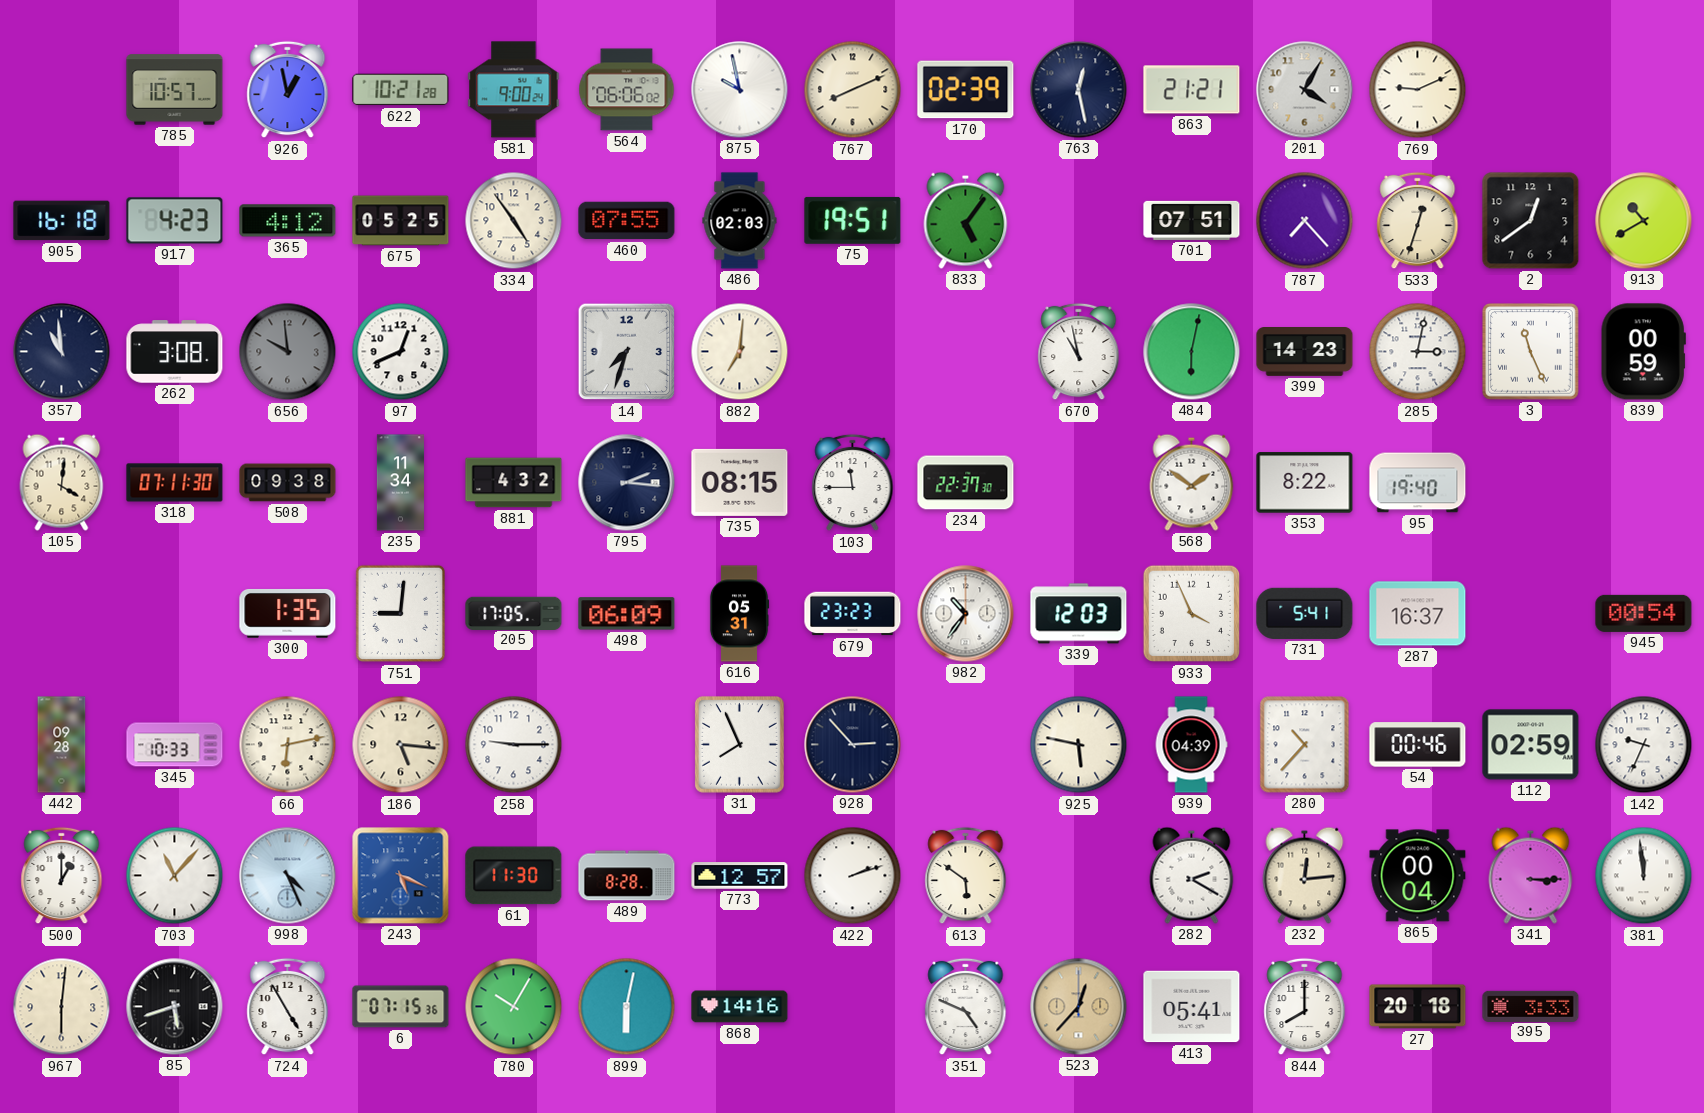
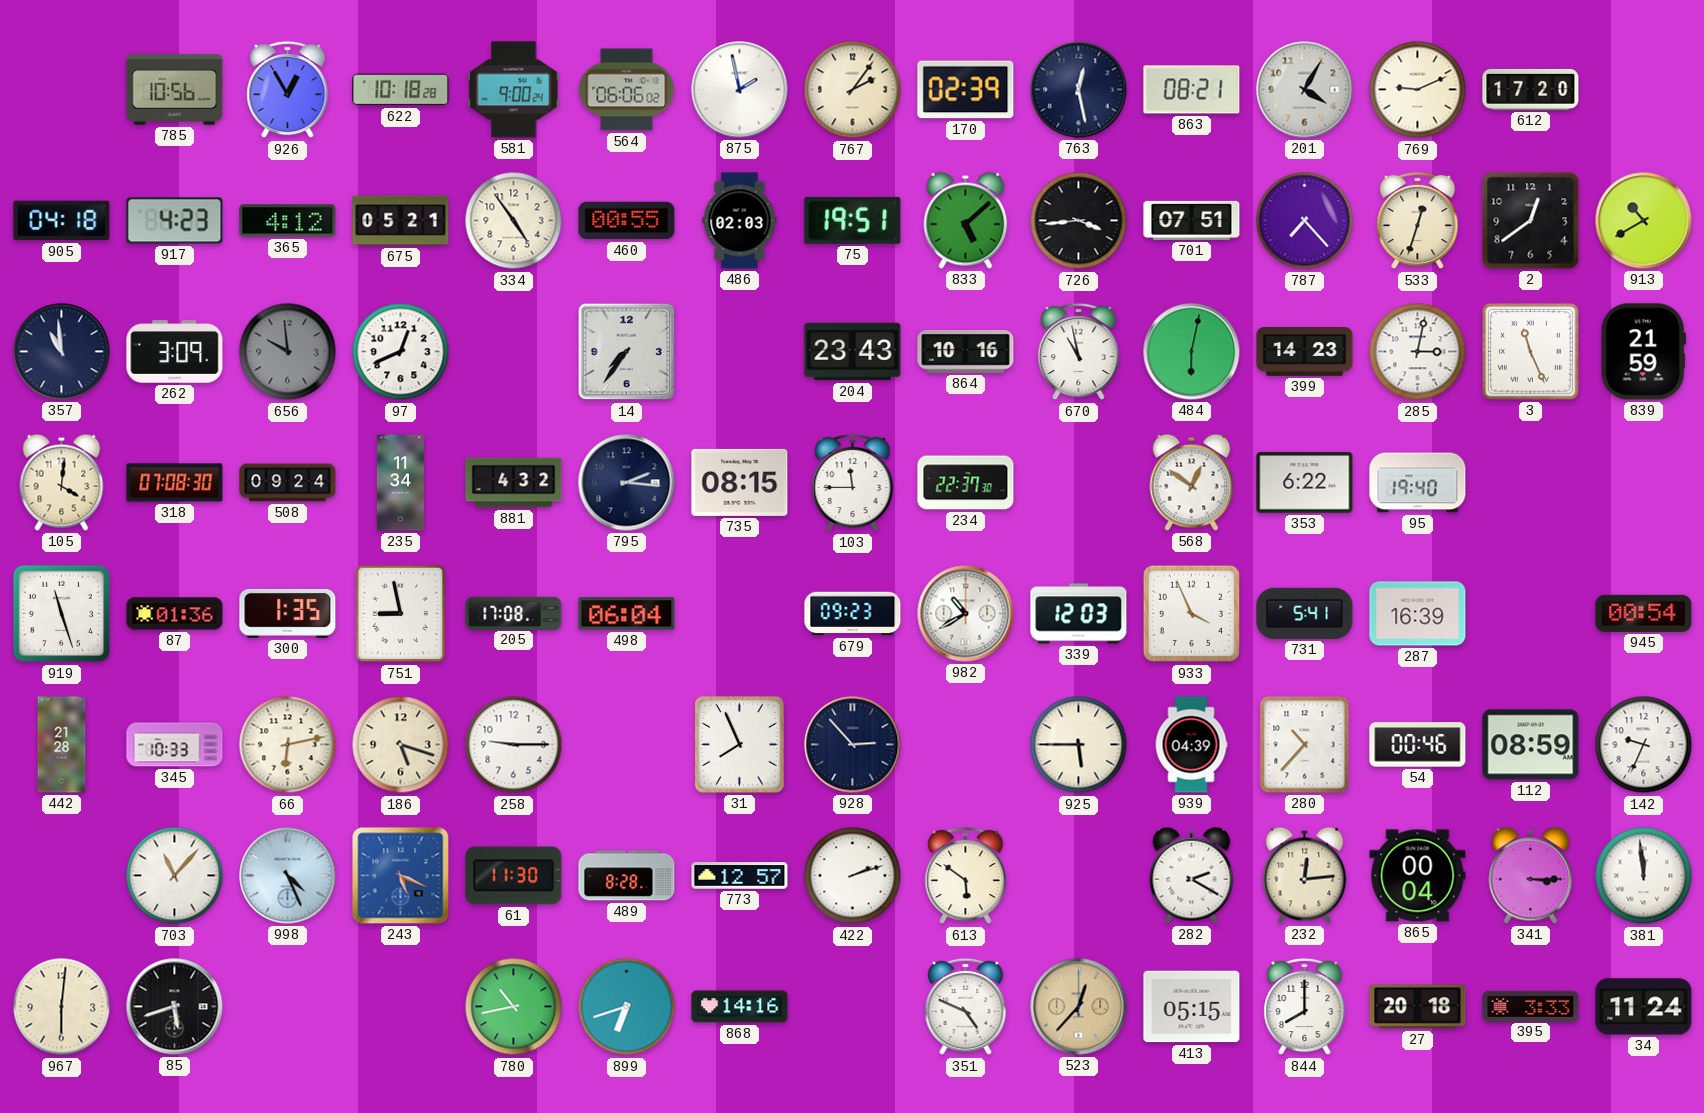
785: 10:57 -> 10:56
926: 12:58 -> 12:55
622: 10:21 -> 10:18
875: 9:58 -> 1:58
767: 8:11 -> 2:06
863: 21:21 -> 08:21
612: none -> 17:20
905: 16:18 -> 04:18
675: 05:25 -> 05:21
460: 07:55 -> 00:55
833: 5:06 -> 5:08
726: none -> 3:44
262: 3:08 -> 3:09
14: 7:33 -> 7:36
882: 7:01 -> none
204: none -> 23:43
864: none -> 10:16
839: 00:59 -> 21:59
318: 07:11 -> 07:08
508: 09:38 -> 09:24
568: 1:51 -> 12:51
353: 8:22 -> 6:22
919: none -> 11:27
87: none -> 01:36
751: 9:01 -> 8:58
205: 17:05 -> 17:08
498: 06:09 -> 06:04
616: 05:31 -> none
679: 23:23 -> 09:23
982: 10:36 -> 10:40
287: 16:37 -> 16:39
442: 09:28 -> 21:28
186: 5:16 -> 5:18
925: 5:47 -> 5:45
112: 02:59 -> 08:59
500: 1:00 -> none
724: 4:55 -> none
6: 07:15 -> none
780: 10:05 -> 10:43
899: 6:02 -> 6:42
413: 05:41 -> 05:15
34: none -> 11:24
